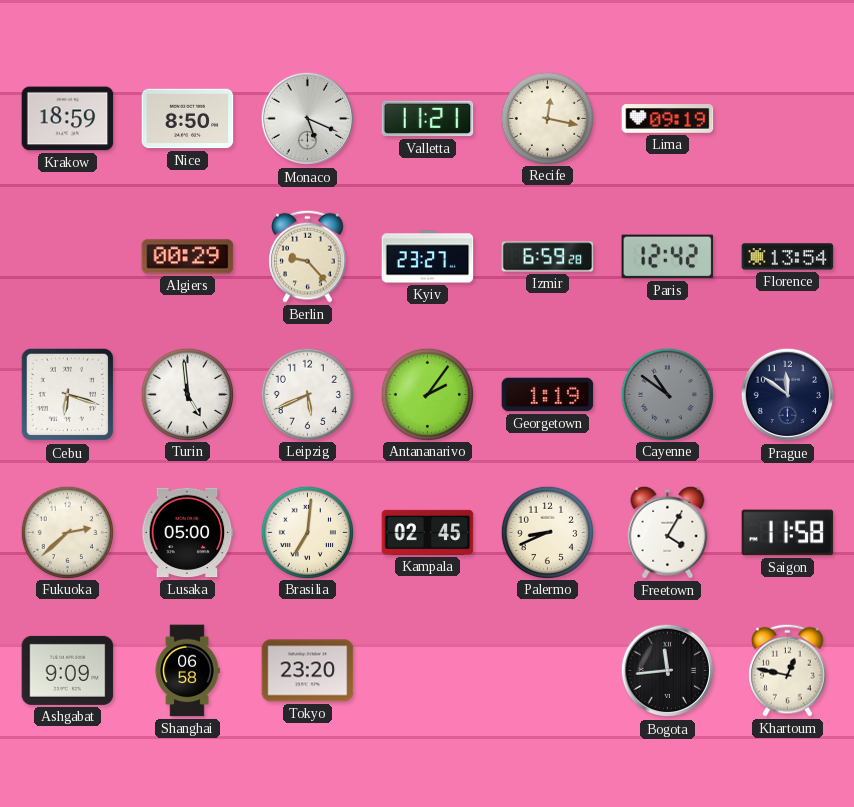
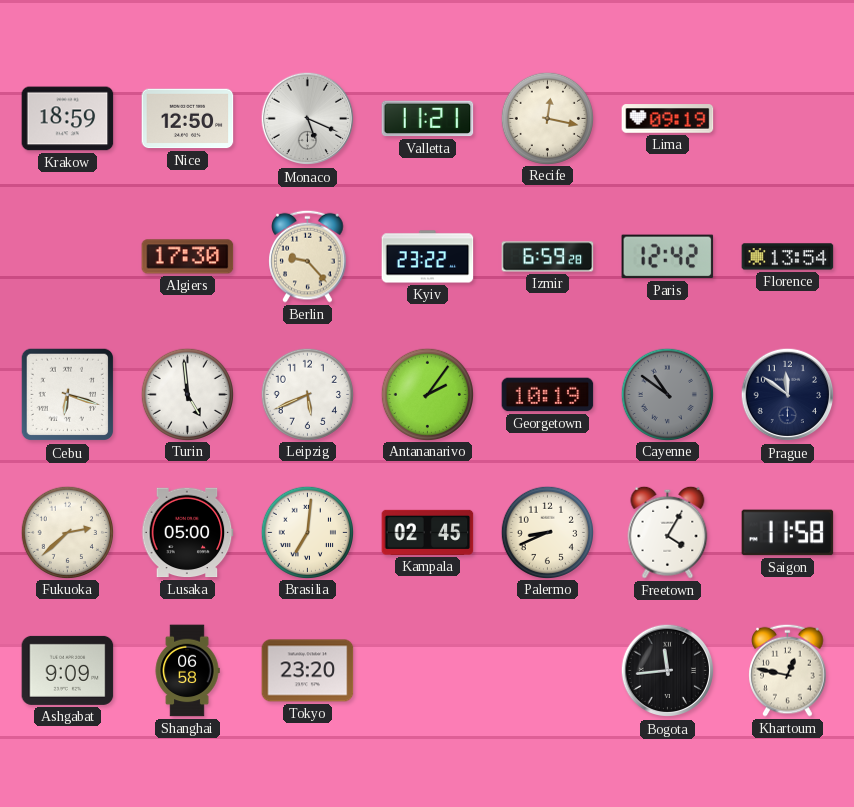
Nice: 8:50 -> 12:50
Algiers: 00:29 -> 17:30
Kyiv: 23:27 -> 23:22
Georgetown: 1:19 -> 10:19
